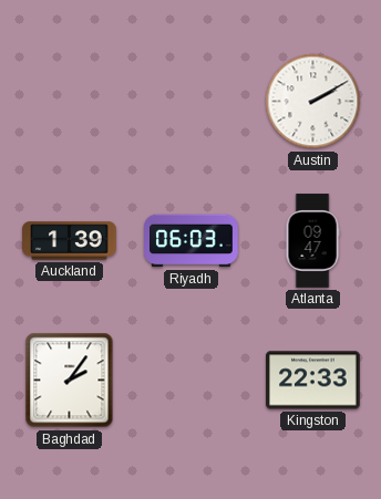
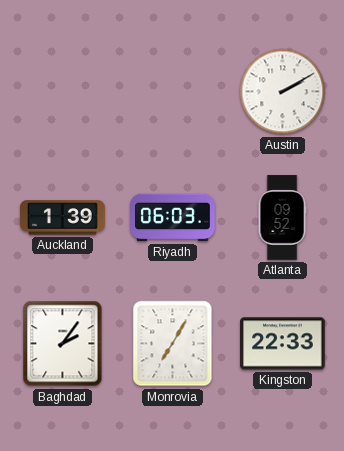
Atlanta: 09:47 -> 09:52
Monrovia: none -> 7:05
